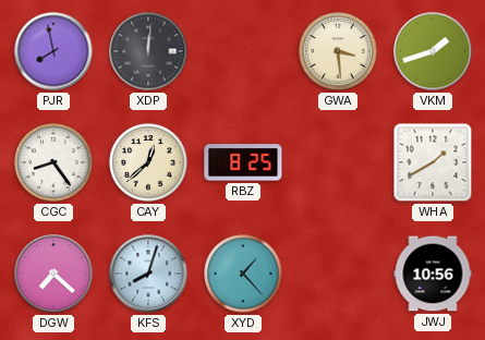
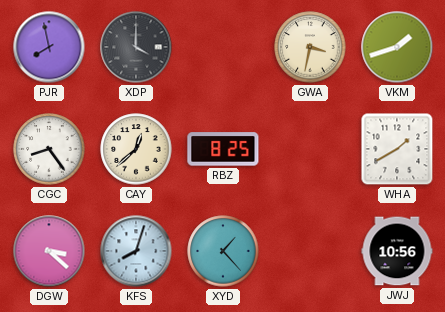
XDP: 12:01 -> 4:00
GWA: 3:29 -> 3:32
DGW: 7:22 -> 3:22
